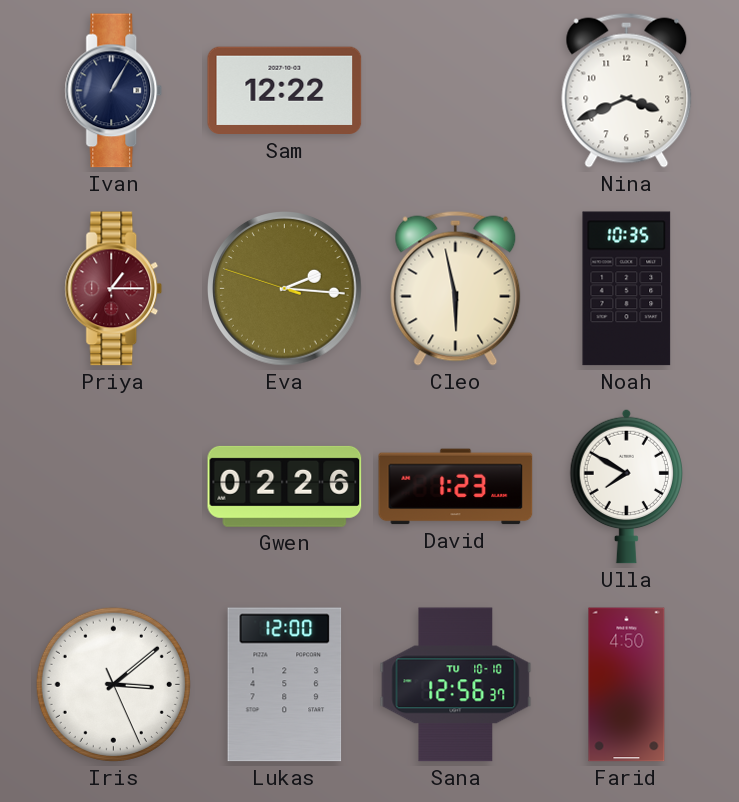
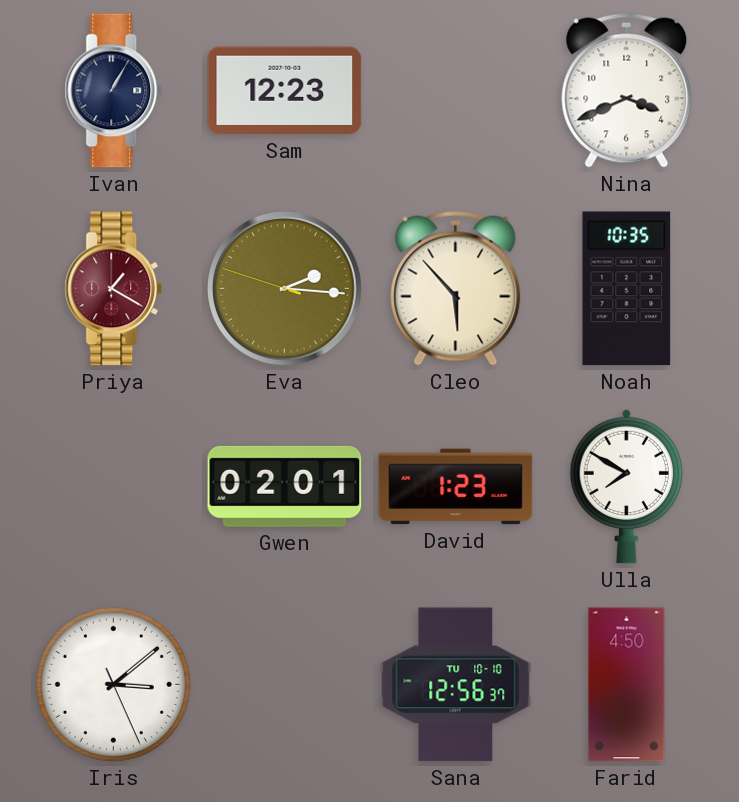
Sam: 12:22 -> 12:23
Priya: 1:15 -> 1:20
Cleo: 5:58 -> 5:53
Gwen: 02:26 -> 02:01
Lukas: 12:00 -> none
